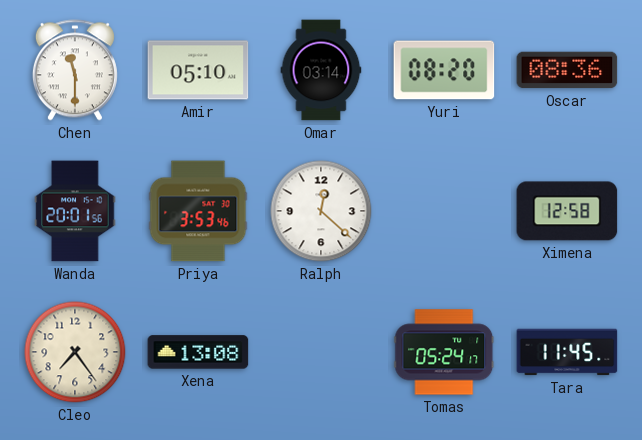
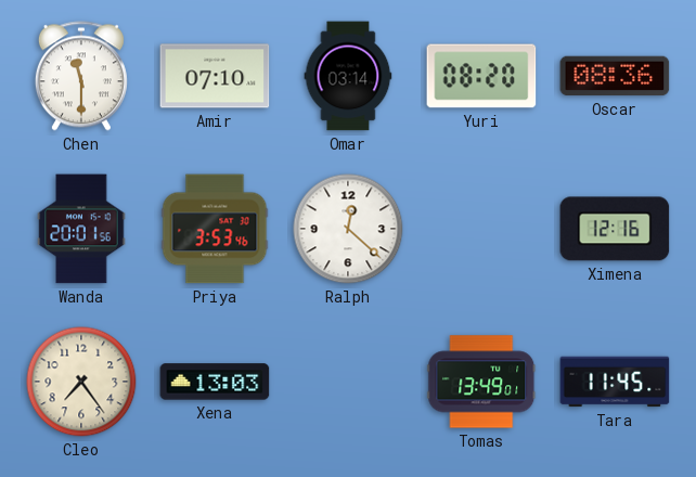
Amir: 05:10 -> 07:10
Ximena: 12:58 -> 12:16
Xena: 13:08 -> 13:03
Tomas: 05:24 -> 13:49
